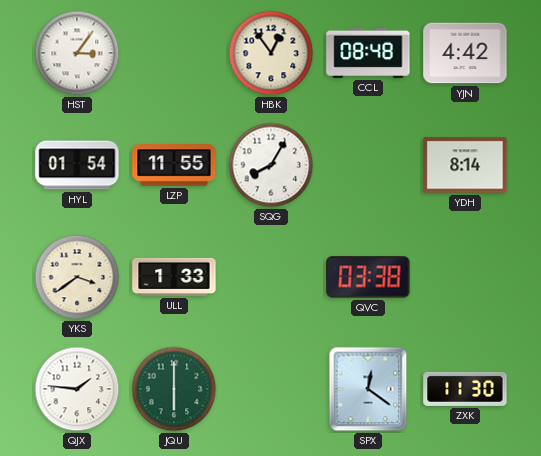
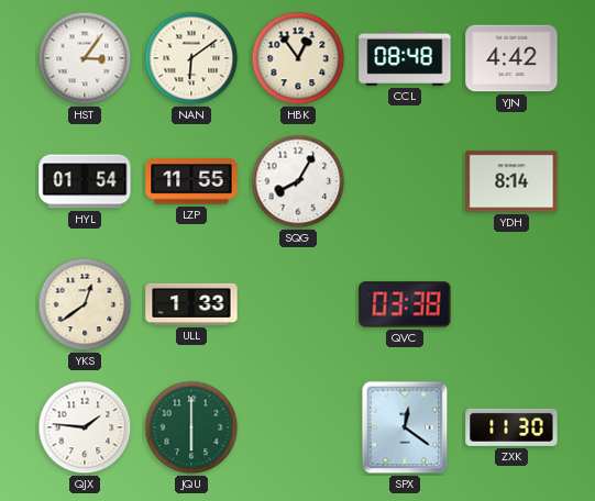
NAN: none -> 6:09
YKS: 3:39 -> 12:39
